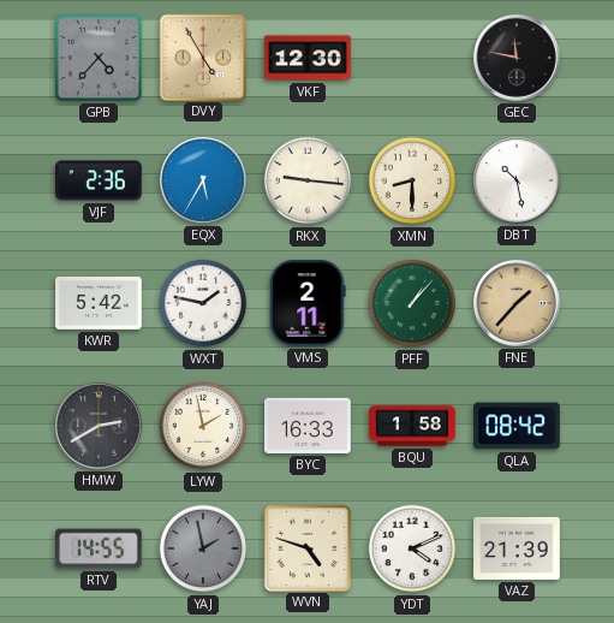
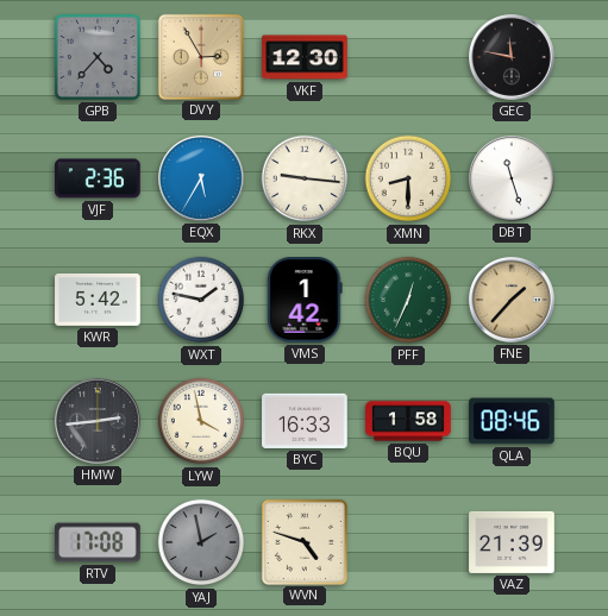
DVY: 4:55 -> 2:55
DBT: 10:28 -> 11:27
VMS: 2:11 -> 1:42
PFF: 1:07 -> 12:34
HMW: 2:40 -> 2:44
LYW: 1:58 -> 3:58
QLA: 08:42 -> 08:46
RTV: 14:55 -> 17:08
YDT: 4:11 -> none
